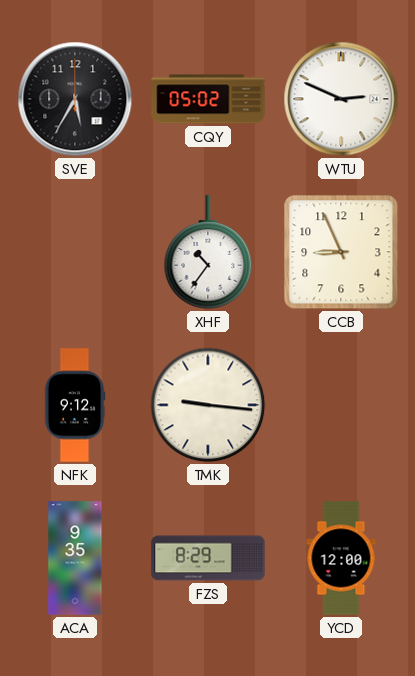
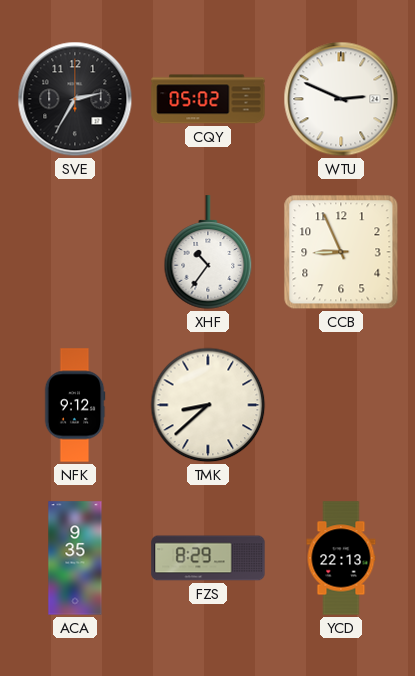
SVE: 5:35 -> 2:35
TMK: 9:16 -> 8:38
YCD: 12:00 -> 22:13
